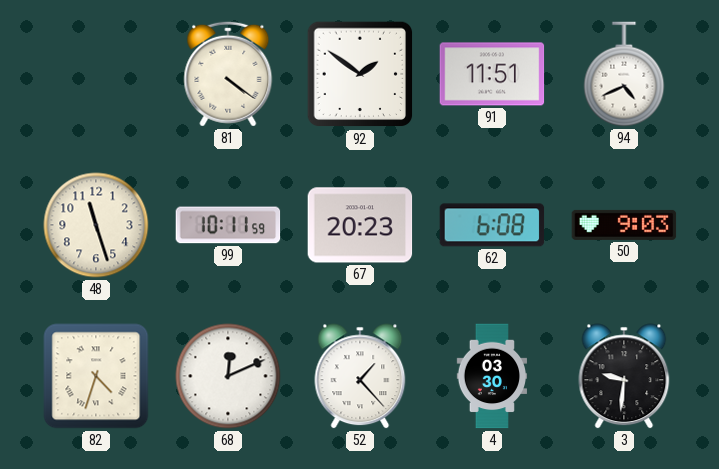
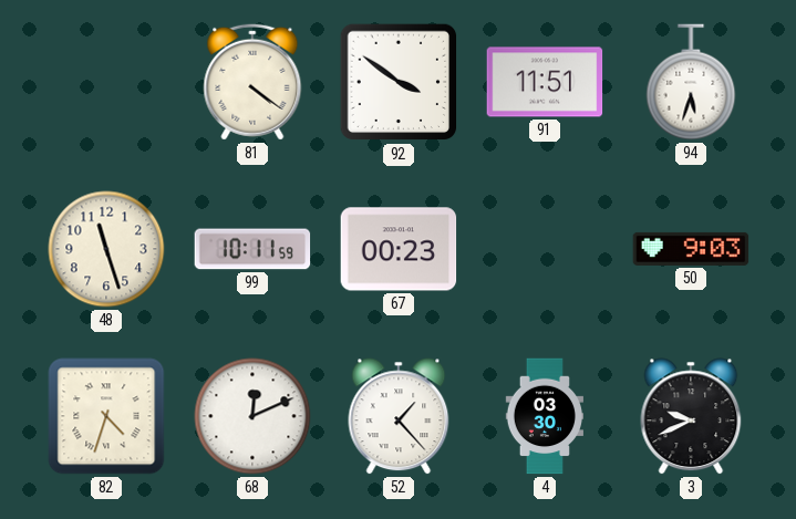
92: 1:51 -> 3:51
94: 4:41 -> 5:33
67: 20:23 -> 00:23
62: 6:08 -> none
3: 9:31 -> 9:41
